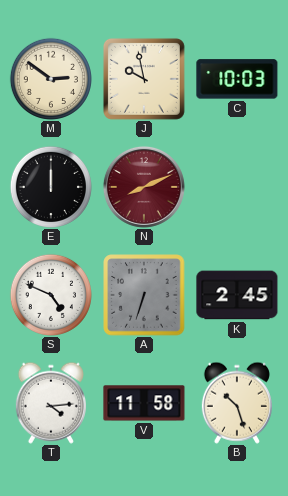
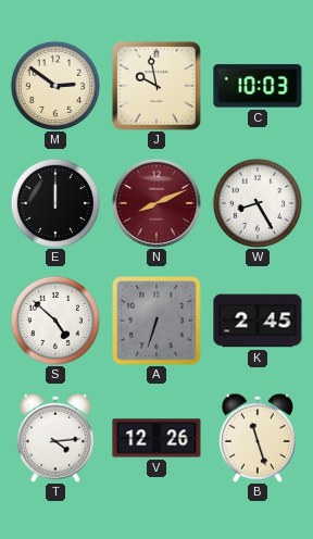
W: none -> 8:25
S: 4:49 -> 4:52
V: 11:58 -> 12:26
B: 10:27 -> 11:27
